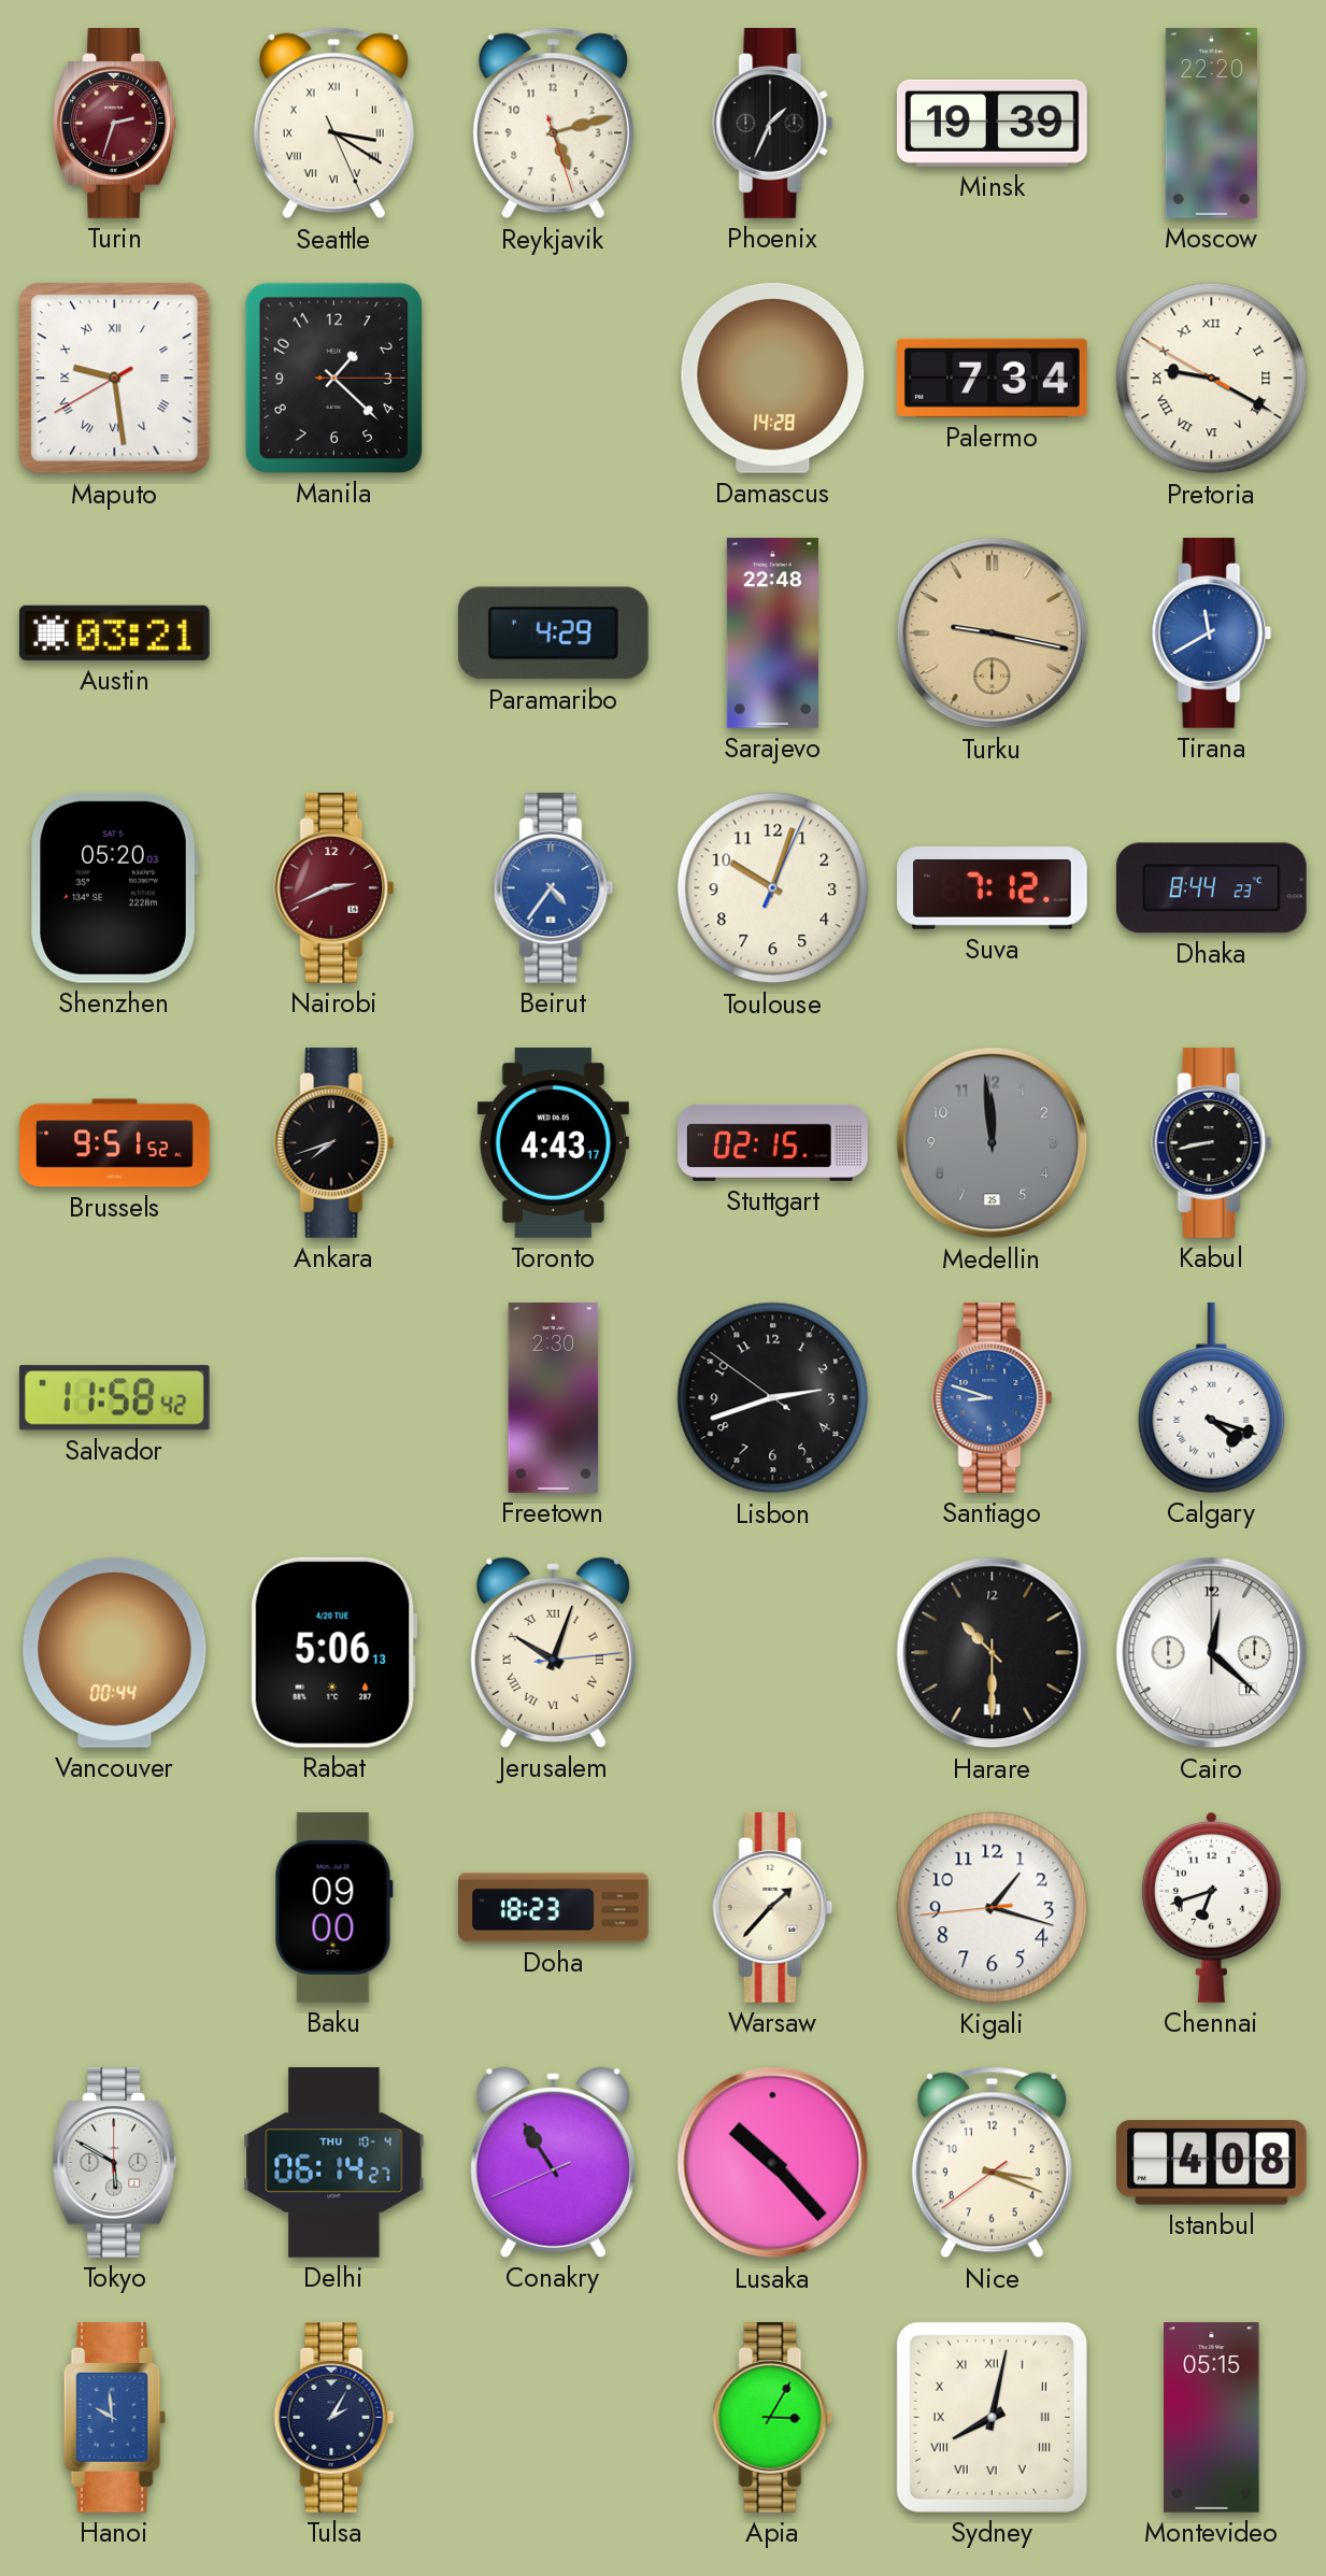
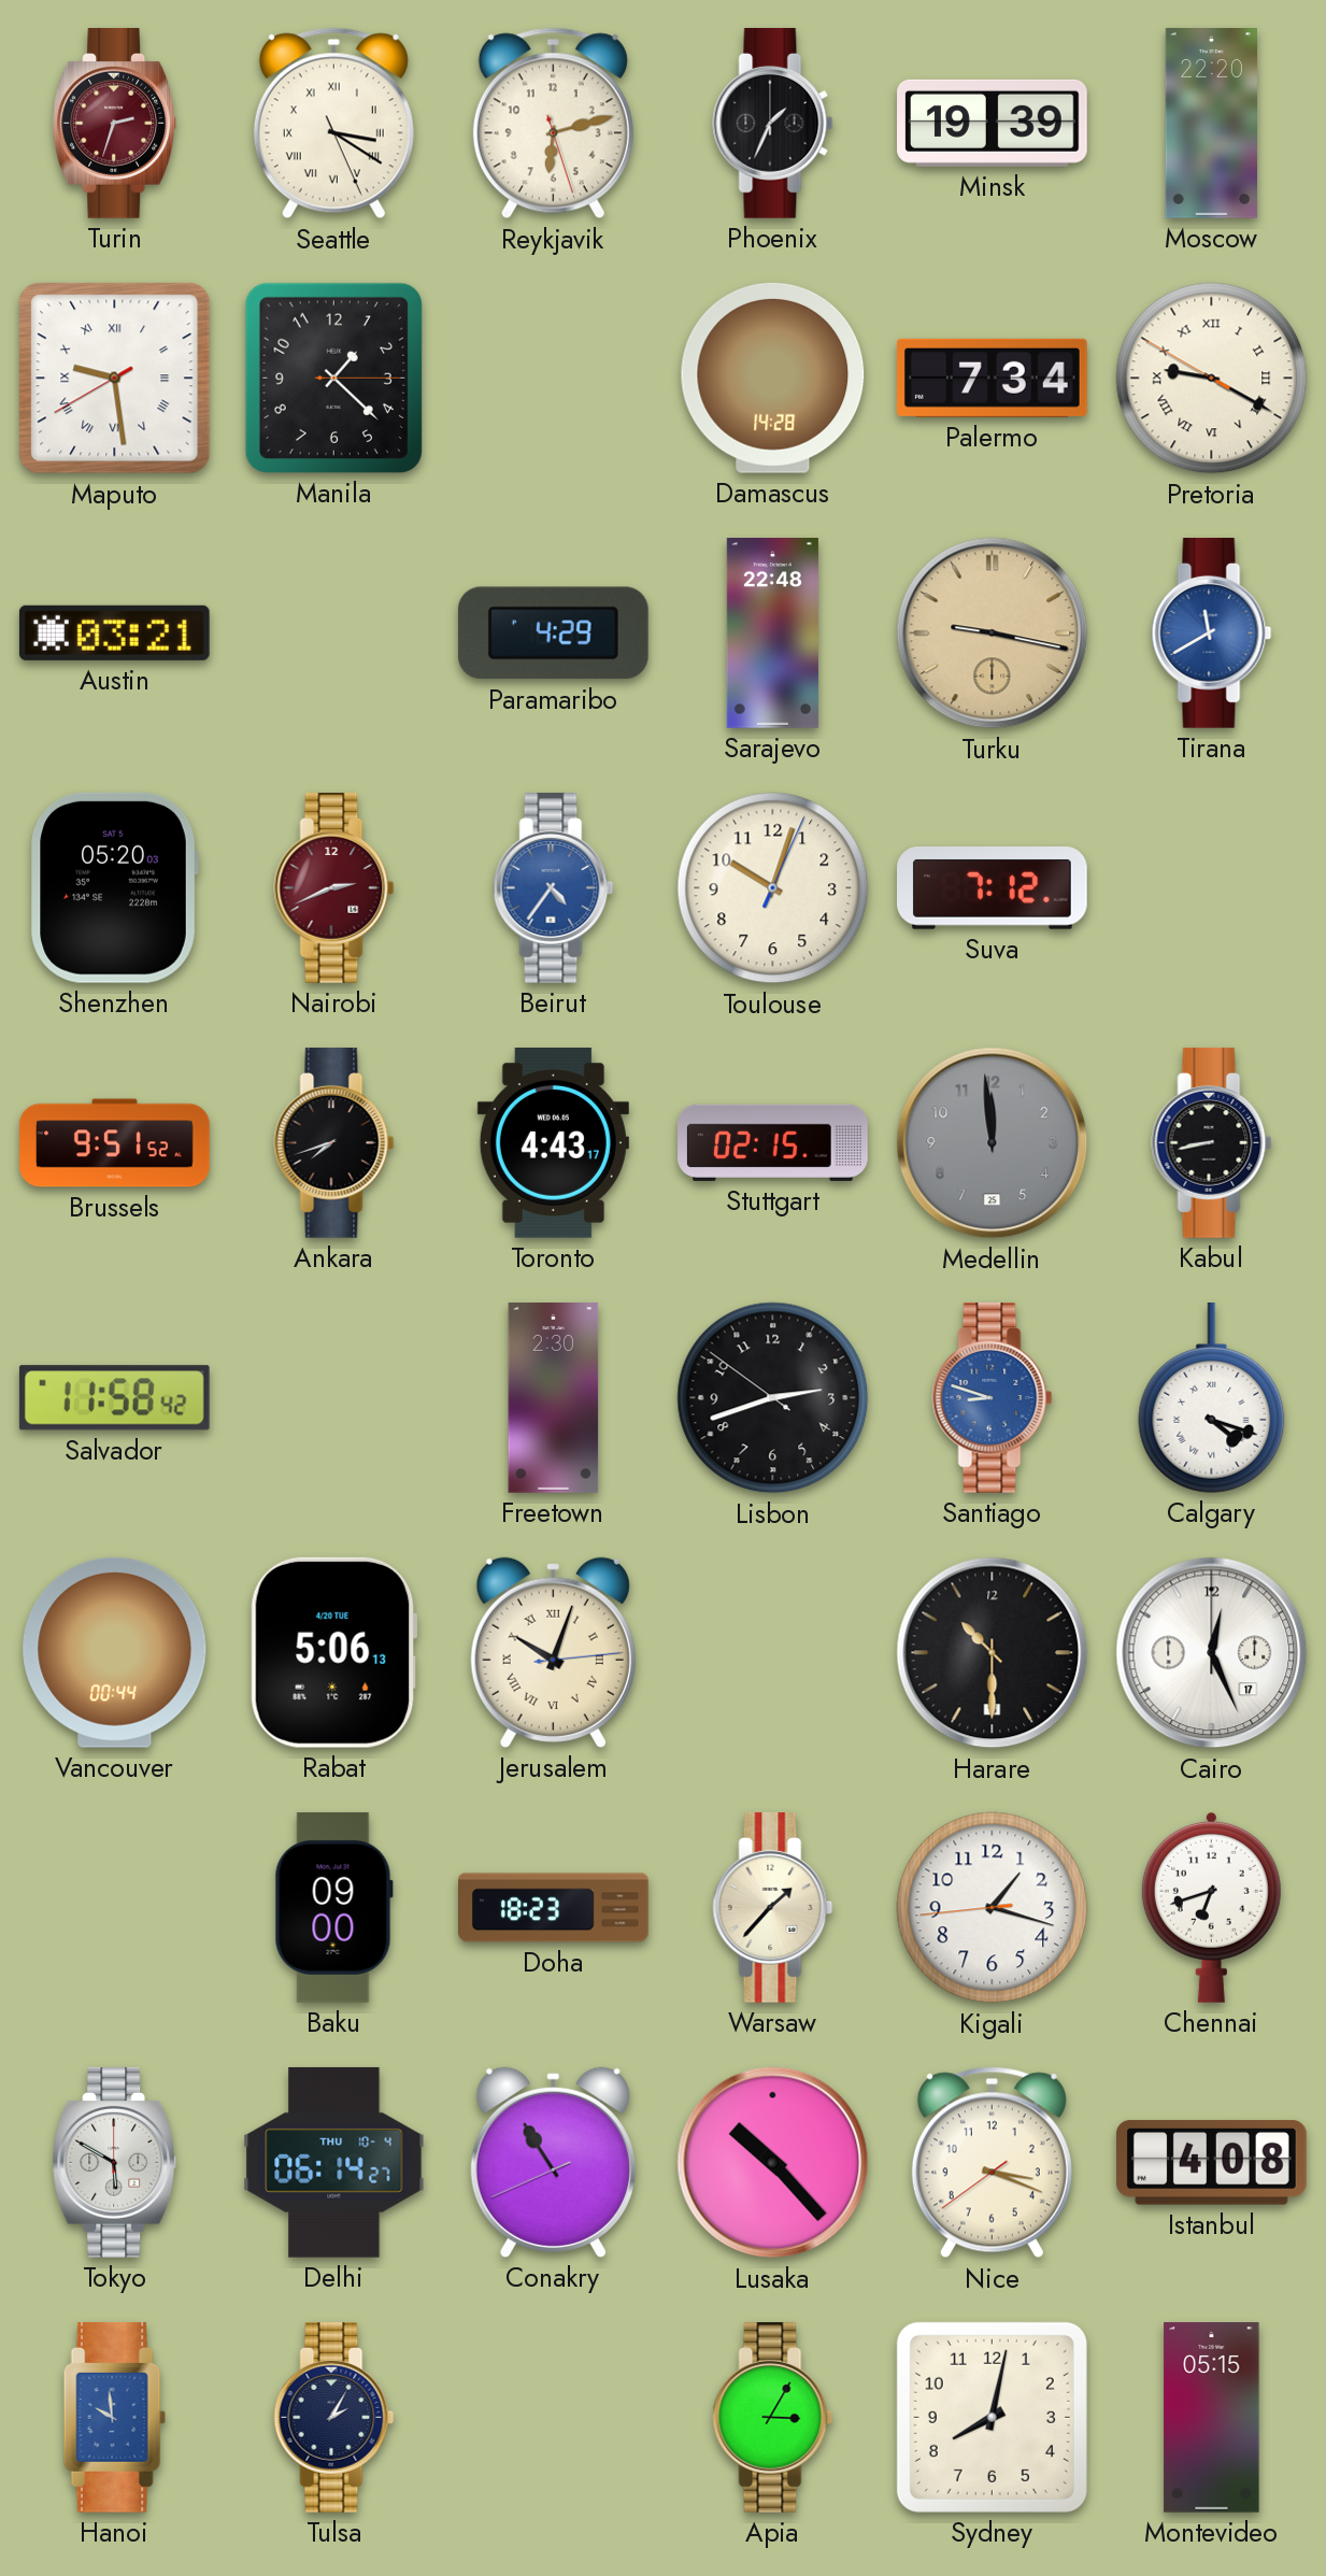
Reykjavik: 5:12 -> 6:12
Dhaka: 8:44 -> none
Cairo: 12:22 -> 12:26
Sydney numerals: Roman -> Arabic
